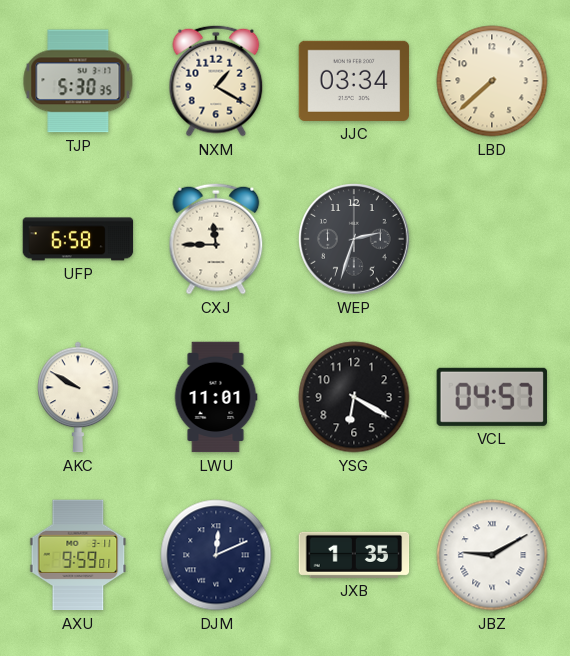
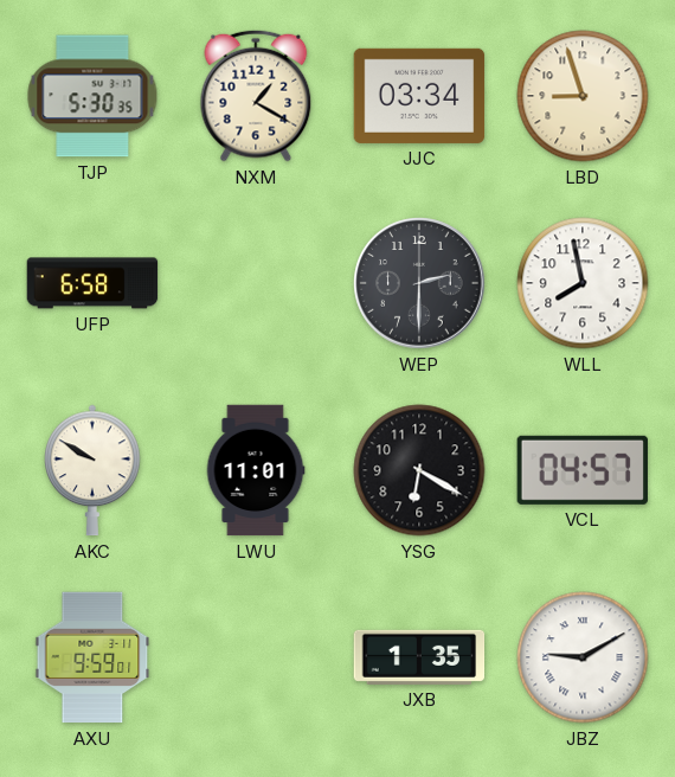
LBD: 7:38 -> 8:57
CXJ: 11:45 -> none
WEP: 2:33 -> 2:30
WLL: none -> 7:58
DJM: 12:11 -> none
